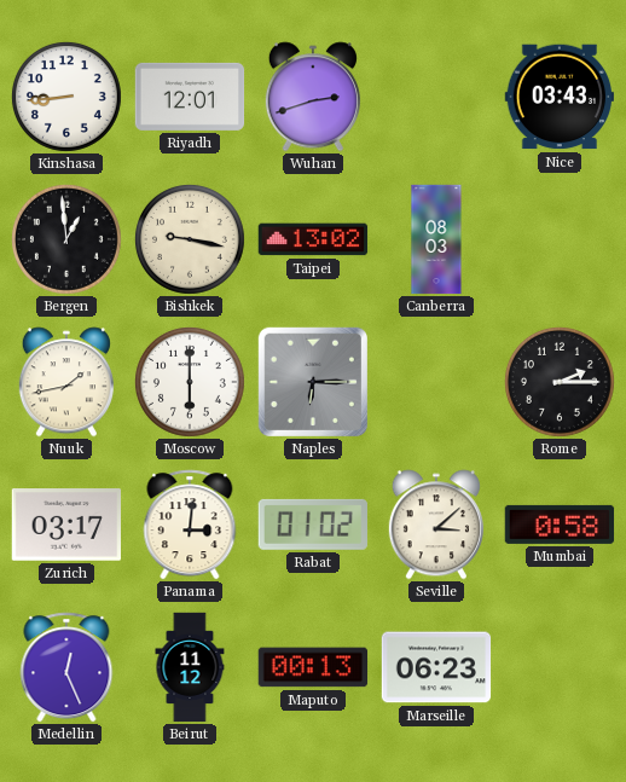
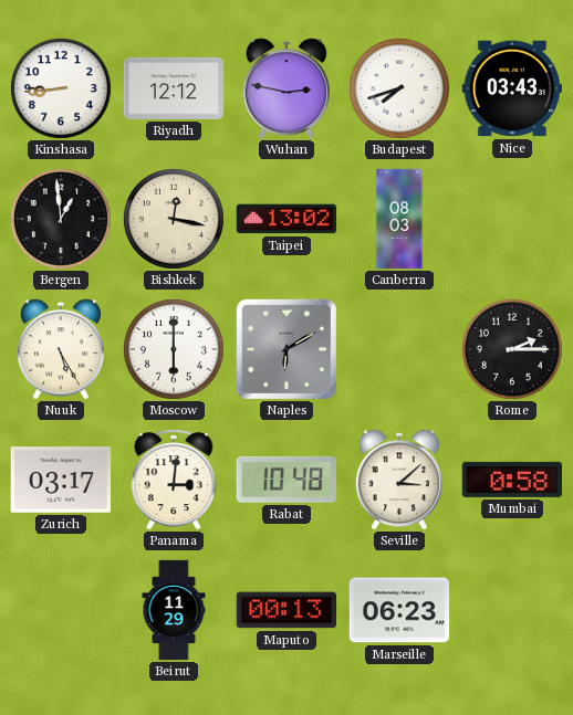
Riyadh: 12:01 -> 12:12
Wuhan: 2:42 -> 2:47
Budapest: none -> 7:42
Bishkek: 9:17 -> 12:17
Nuuk: 1:43 -> 5:25
Naples: 6:15 -> 6:10
Rabat: 01:02 -> 10:48
Medellin: 12:26 -> none
Beirut: 11:12 -> 11:29
